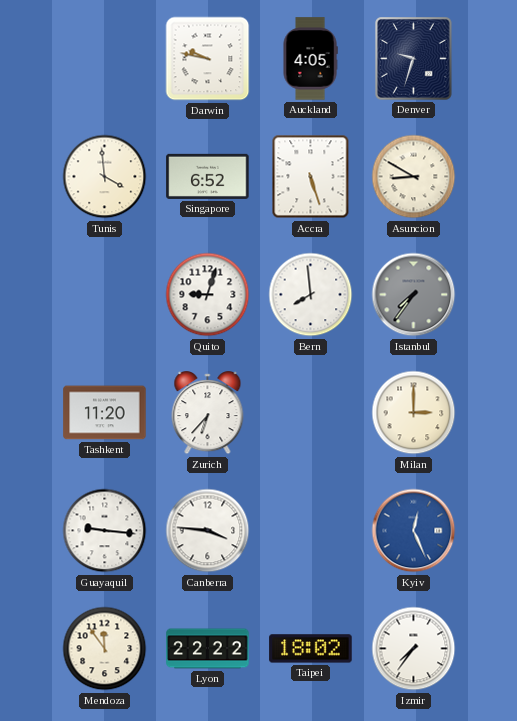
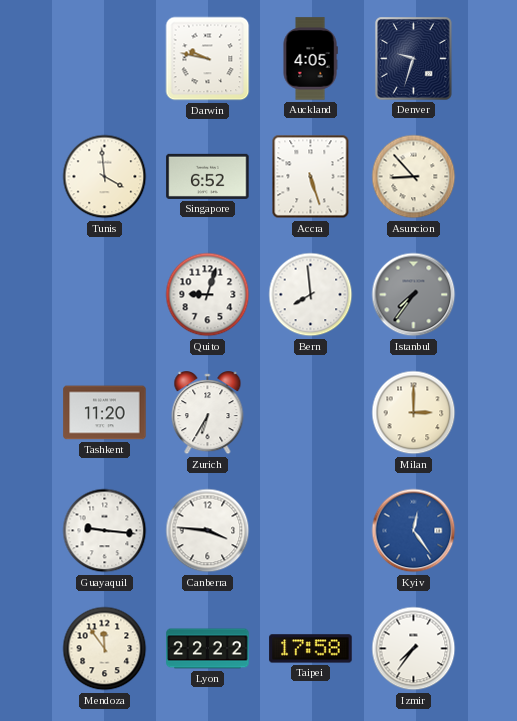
Asuncion: 8:50 -> 8:53
Zurich: 6:37 -> 6:35
Kyiv: 12:26 -> 12:24
Taipei: 18:02 -> 17:58
